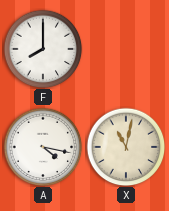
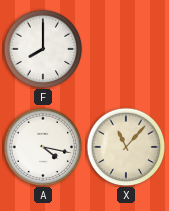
X: 11:02 -> 11:07
